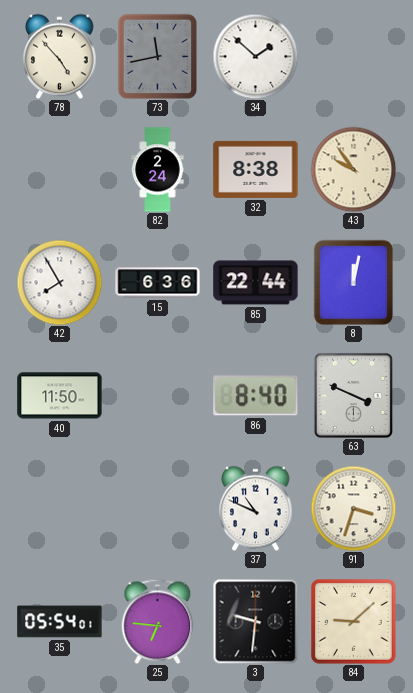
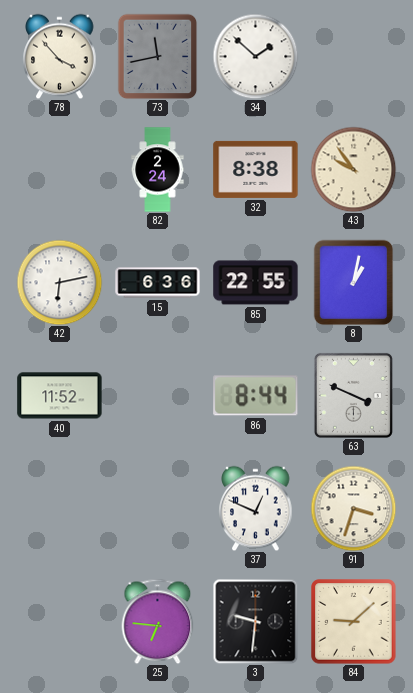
78: 4:53 -> 3:53
42: 7:55 -> 6:13
85: 22:44 -> 22:55
8: 12:02 -> 1:02
40: 11:50 -> 11:52
86: 8:40 -> 8:44
37: 10:49 -> 12:49
35: 05:54 -> none
